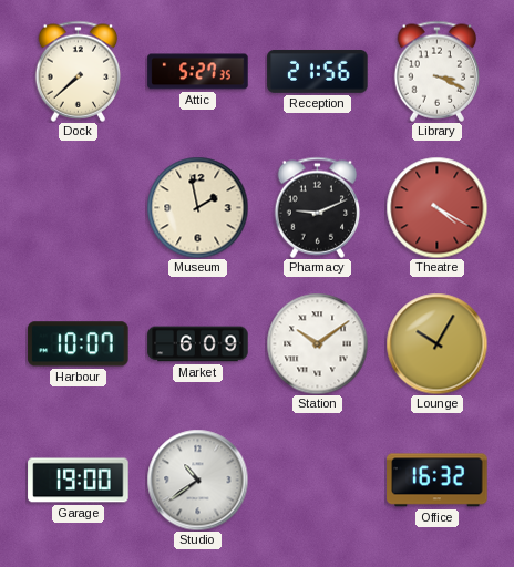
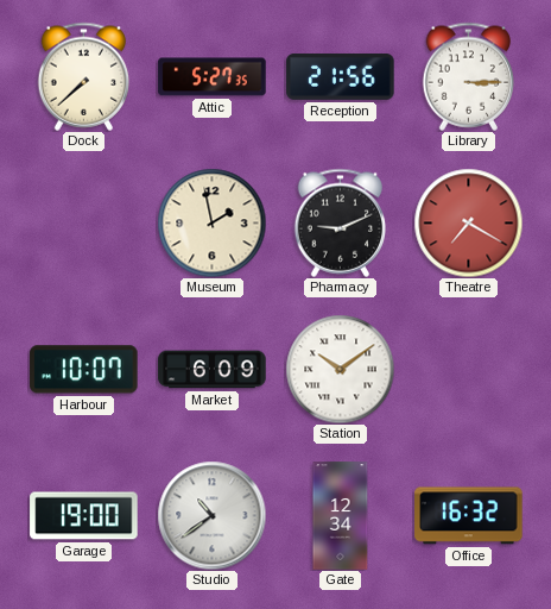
Library: 3:19 -> 3:15
Theatre: 4:20 -> 7:20
Lounge: 10:05 -> none
Gate: none -> 12:34
